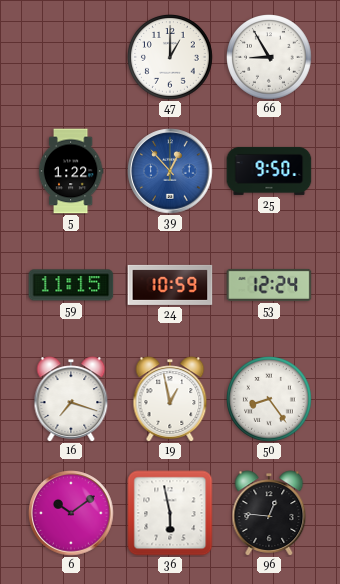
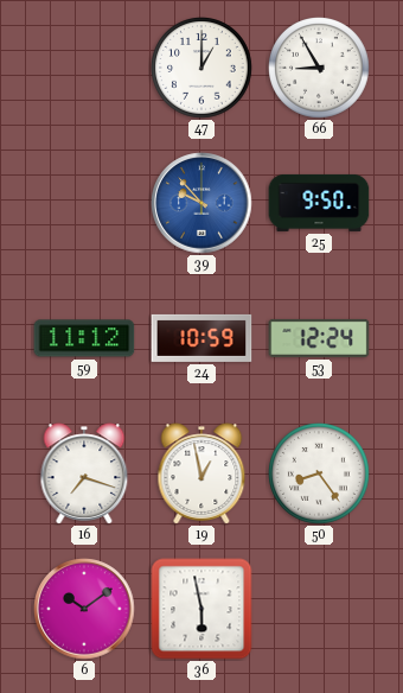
5: 1:22 -> none
39: 12:53 -> 9:53
59: 11:15 -> 11:12
96: 12:46 -> none
